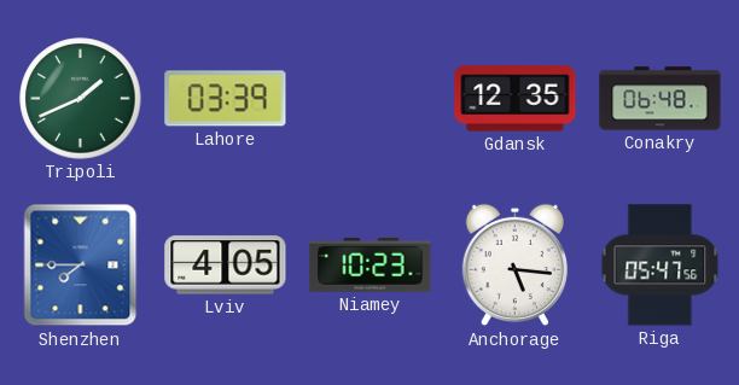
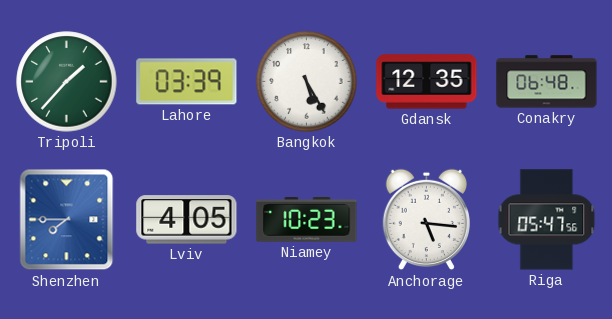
Tripoli: 1:41 -> 1:37
Bangkok: none -> 5:25
